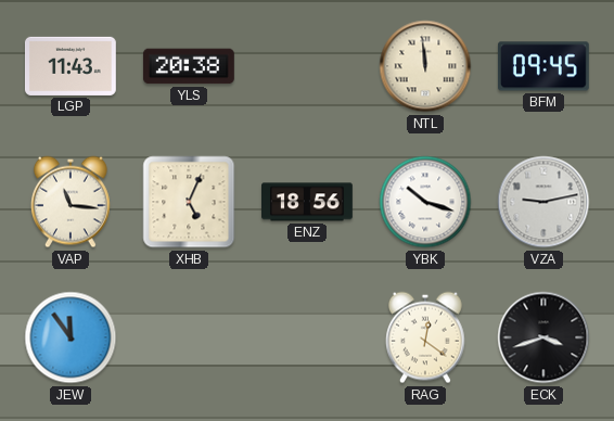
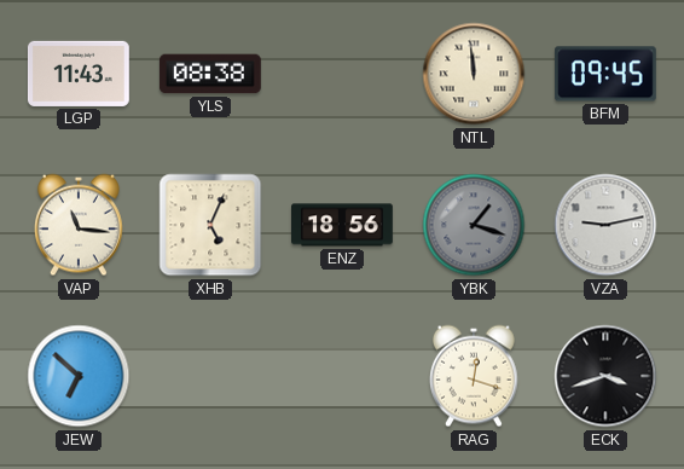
YLS: 20:38 -> 08:38
YBK: 10:18 -> 1:18
YBK dial: white -> grey
JEW: 11:54 -> 6:52
RAG: 12:21 -> 12:18
